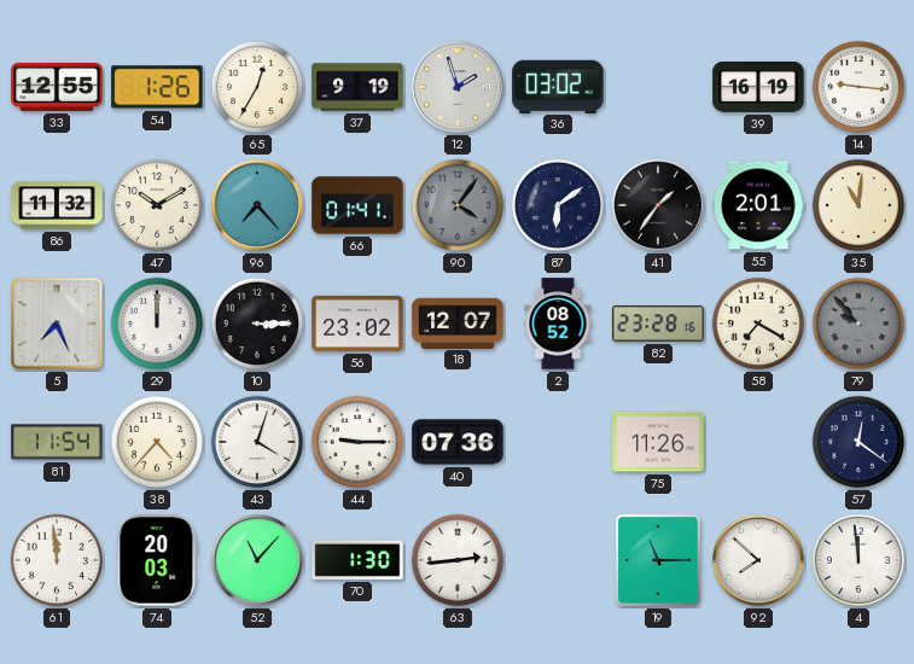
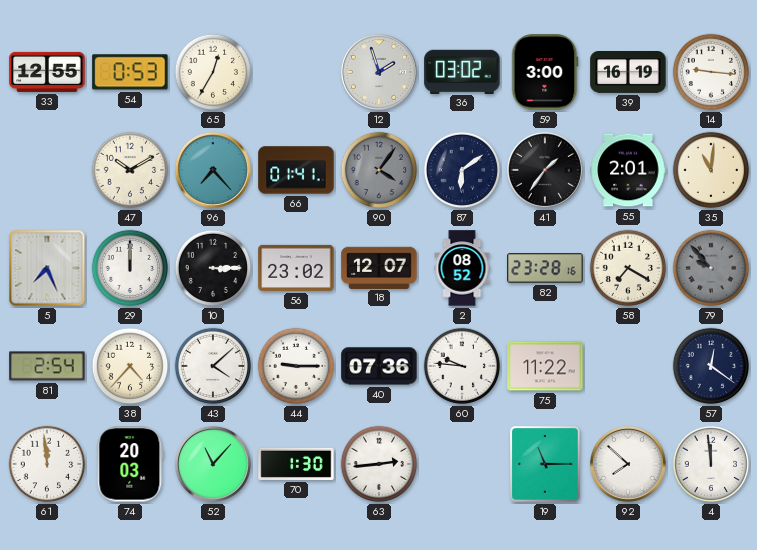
54: 1:26 -> 0:53
37: 9:19 -> none
59: none -> 3:00
86: 11:32 -> none
81: 11:54 -> 2:54
43: 4:03 -> 4:08
60: none -> 9:46
75: 11:26 -> 11:22
